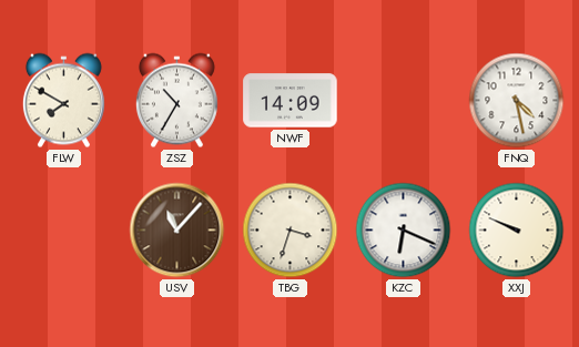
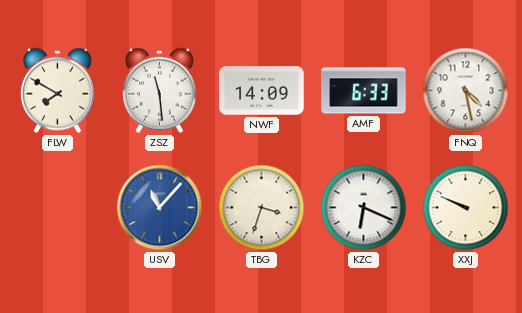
ZSZ: 10:35 -> 11:29
AMF: none -> 6:33
USV dial: brown -> blue
